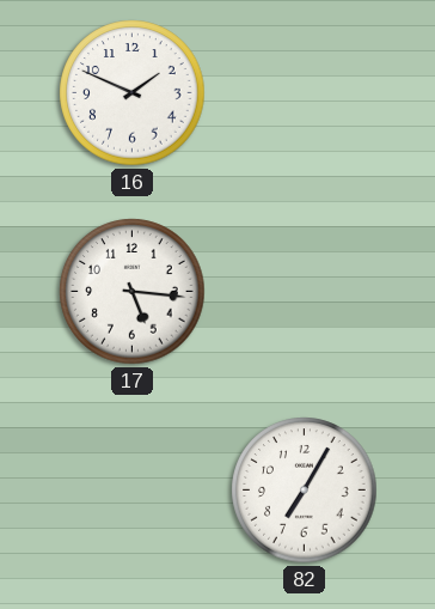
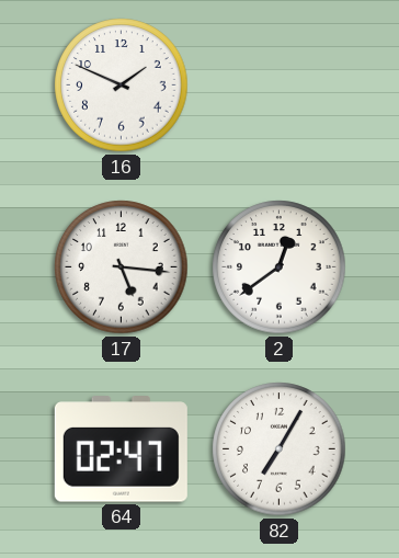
2: none -> 12:39
64: none -> 02:47
